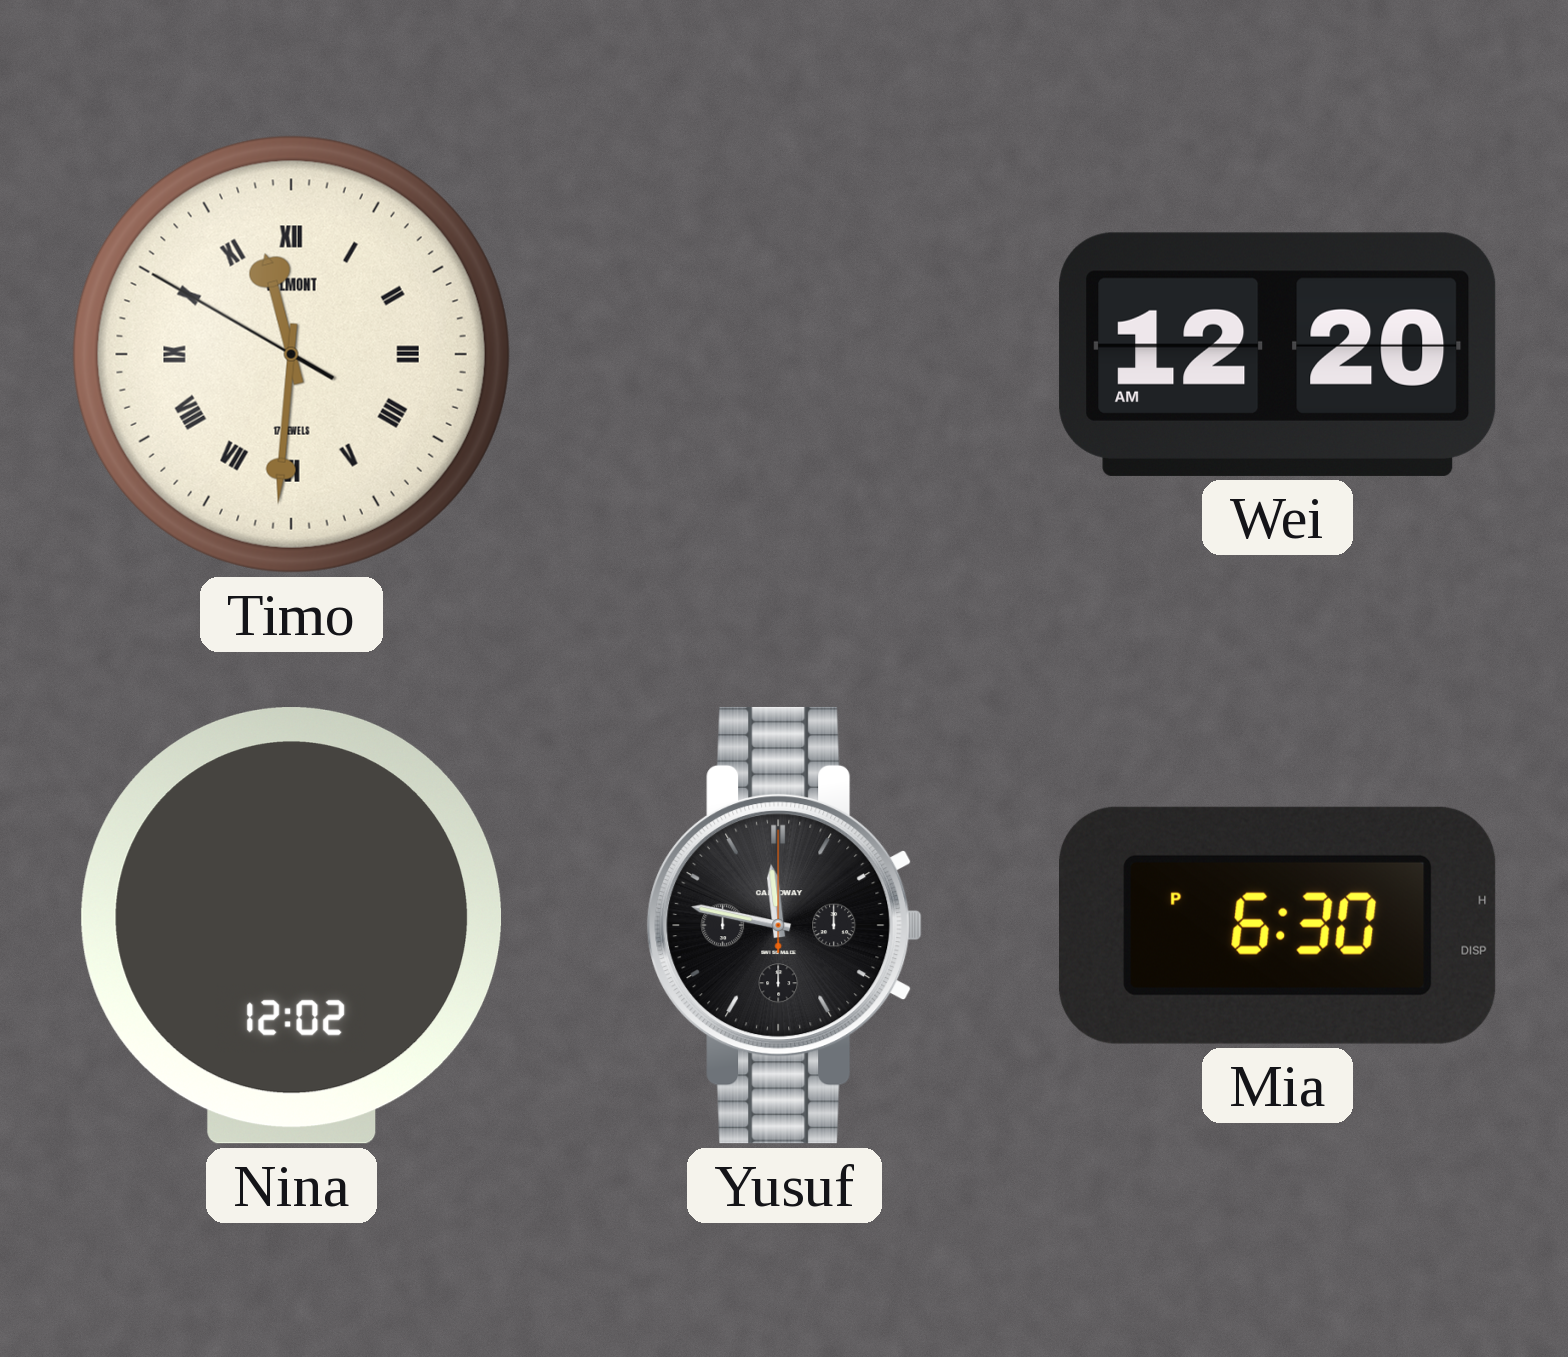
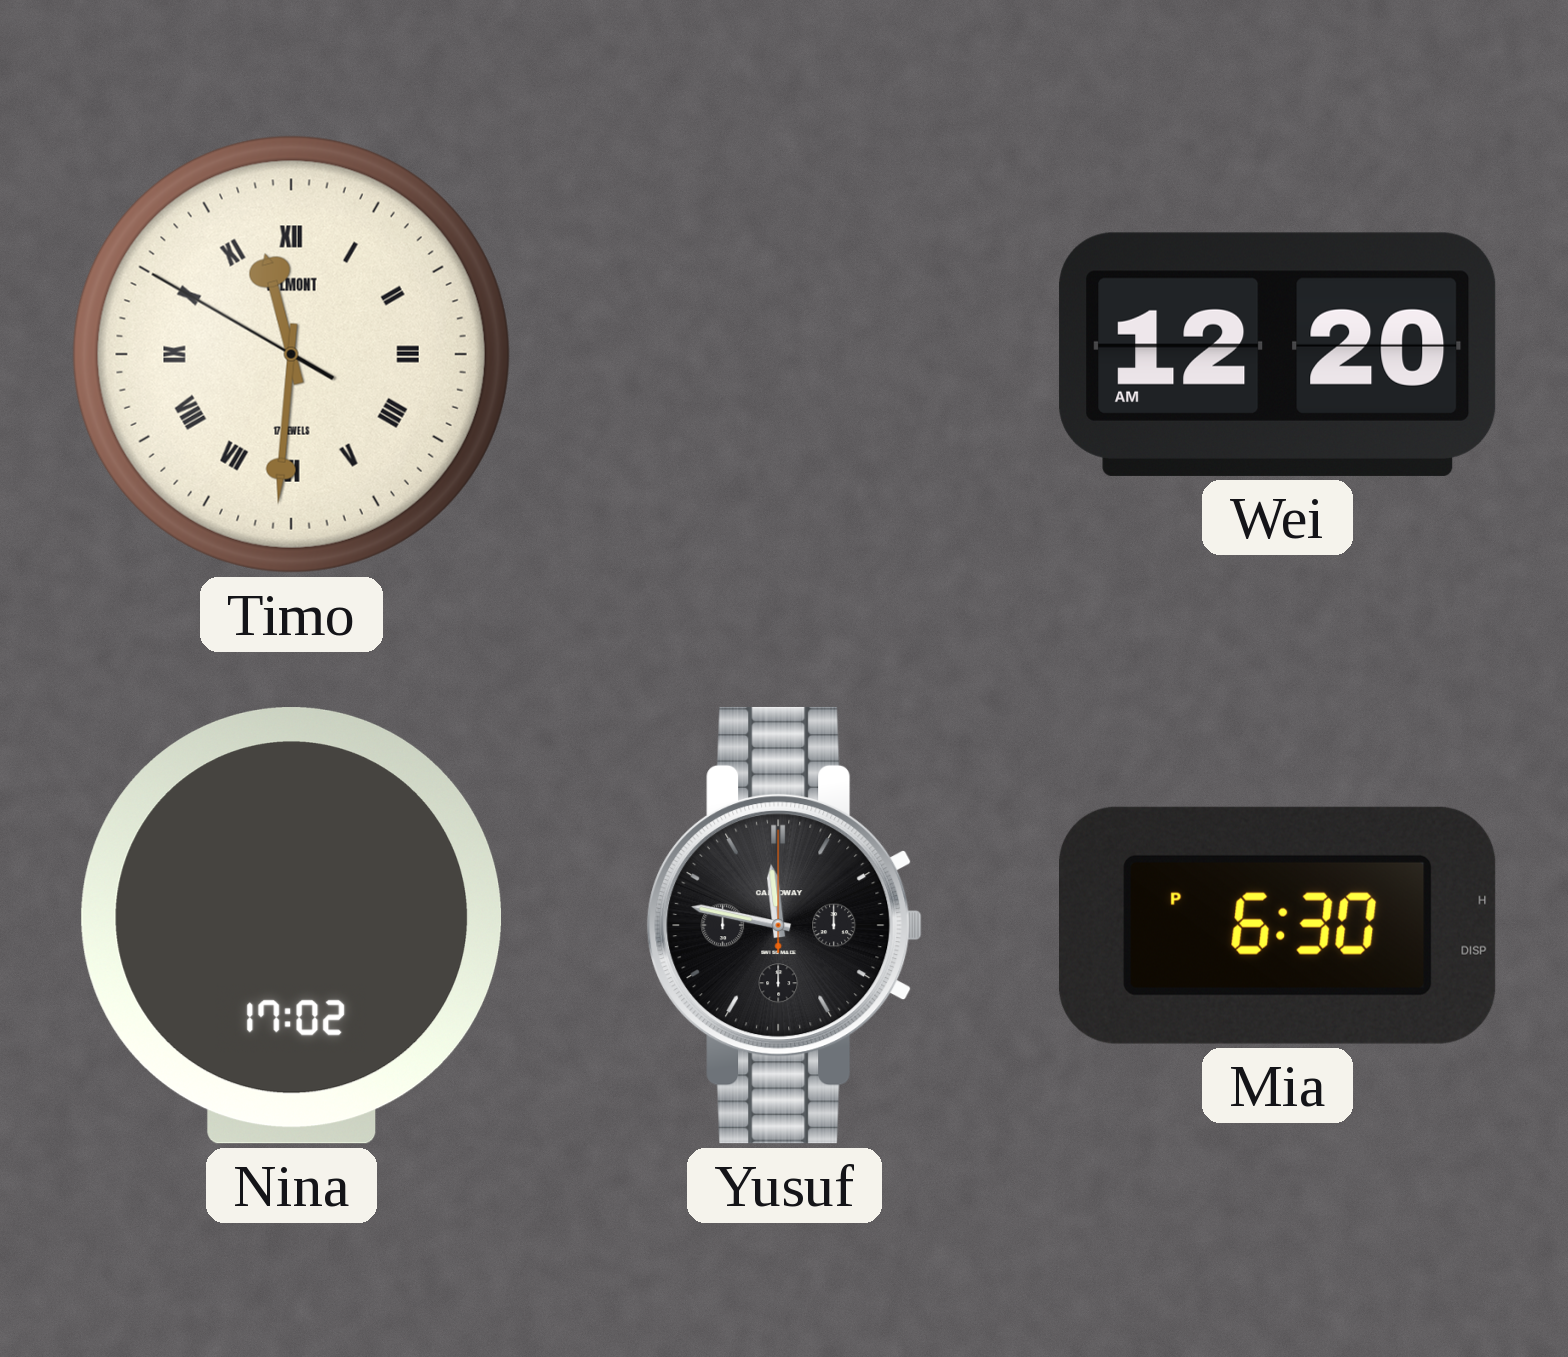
Nina: 12:02 -> 17:02
